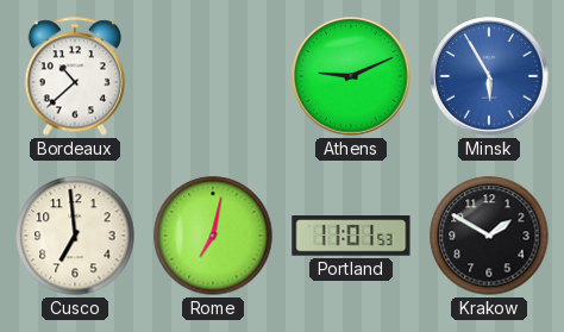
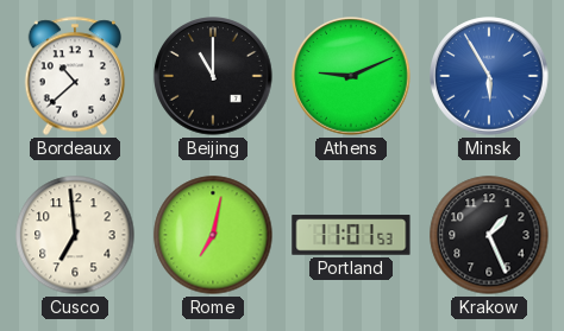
Beijing: none -> 11:00
Krakow: 1:50 -> 1:26
